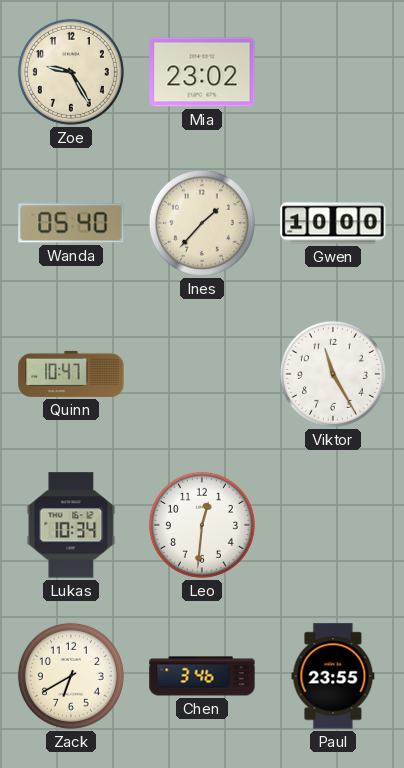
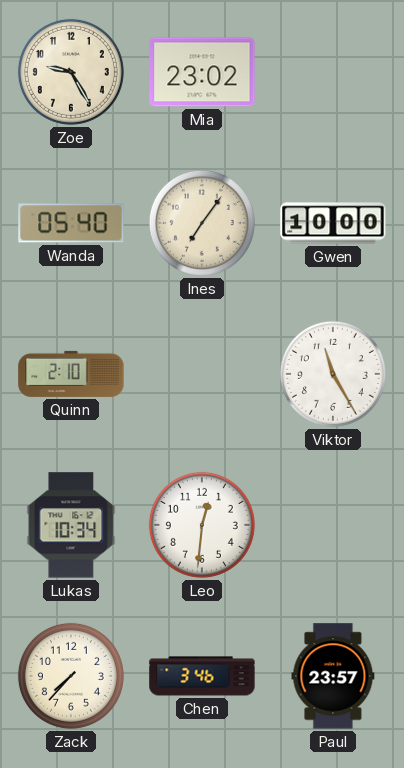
Ines: 1:37 -> 7:06
Quinn: 10:47 -> 2:10
Zack: 6:40 -> 7:37
Paul: 23:55 -> 23:57
